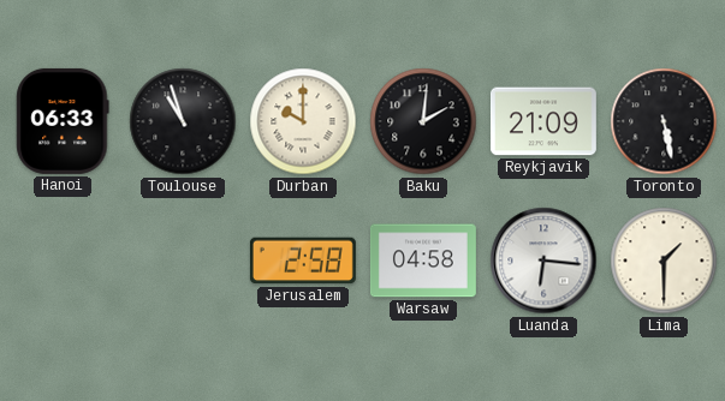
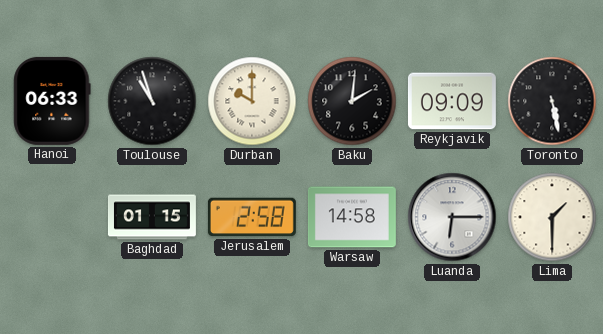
Reykjavik: 21:09 -> 09:09
Baghdad: none -> 01:15
Warsaw: 04:58 -> 14:58
Luanda: 6:16 -> 6:15
